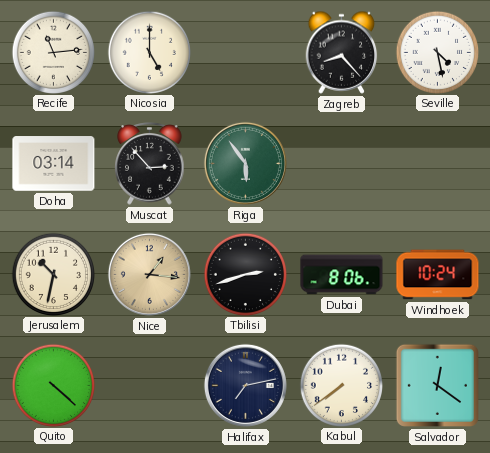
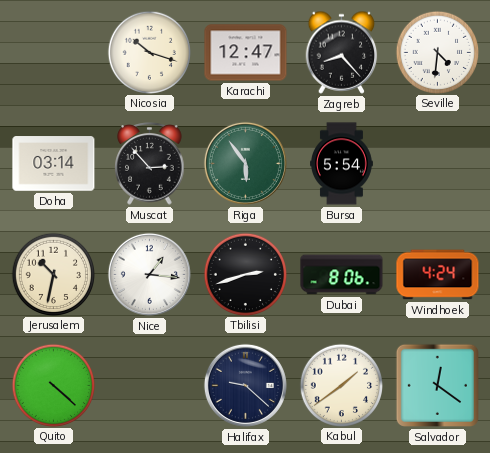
Recife: 11:14 -> none
Nicosia: 5:00 -> 10:18
Karachi: none -> 12:47
Seville: 4:28 -> 4:31
Bursa: none -> 5:54
Nice dial: champagne -> white
Windhoek: 10:24 -> 4:24
Halifax: 7:13 -> 9:22
Kabul: 7:39 -> 1:39
